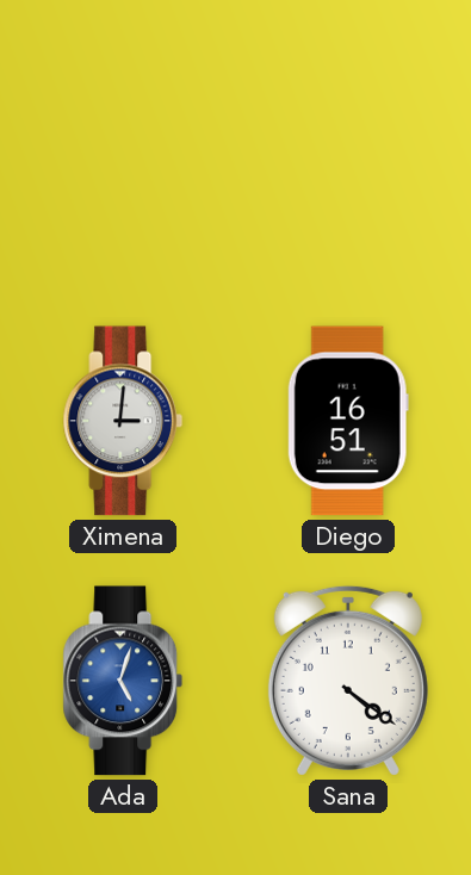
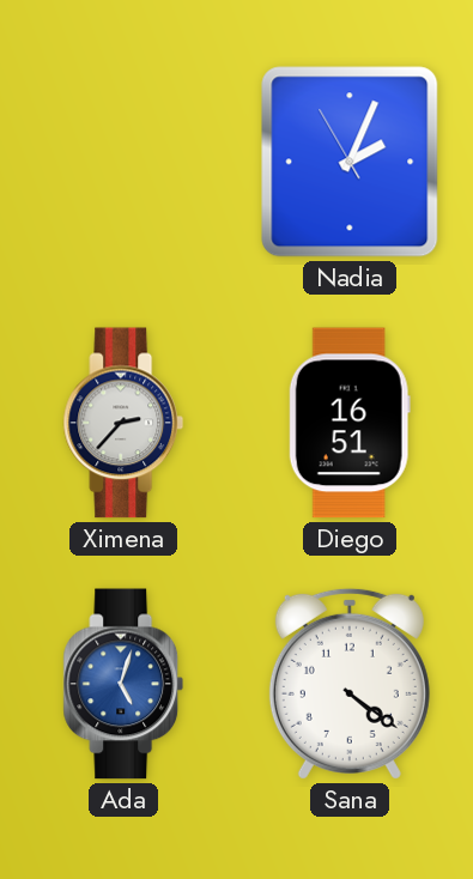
Nadia: none -> 2:03
Ximena: 3:01 -> 2:37
